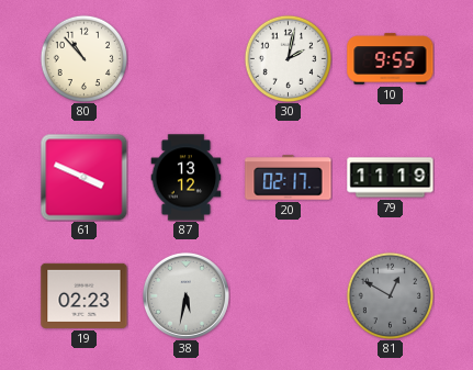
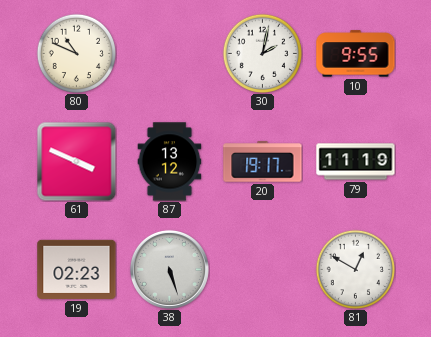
80: 10:53 -> 10:49
20: 02:17 -> 19:17
38: 5:32 -> 5:27
81 dial: grey -> white
